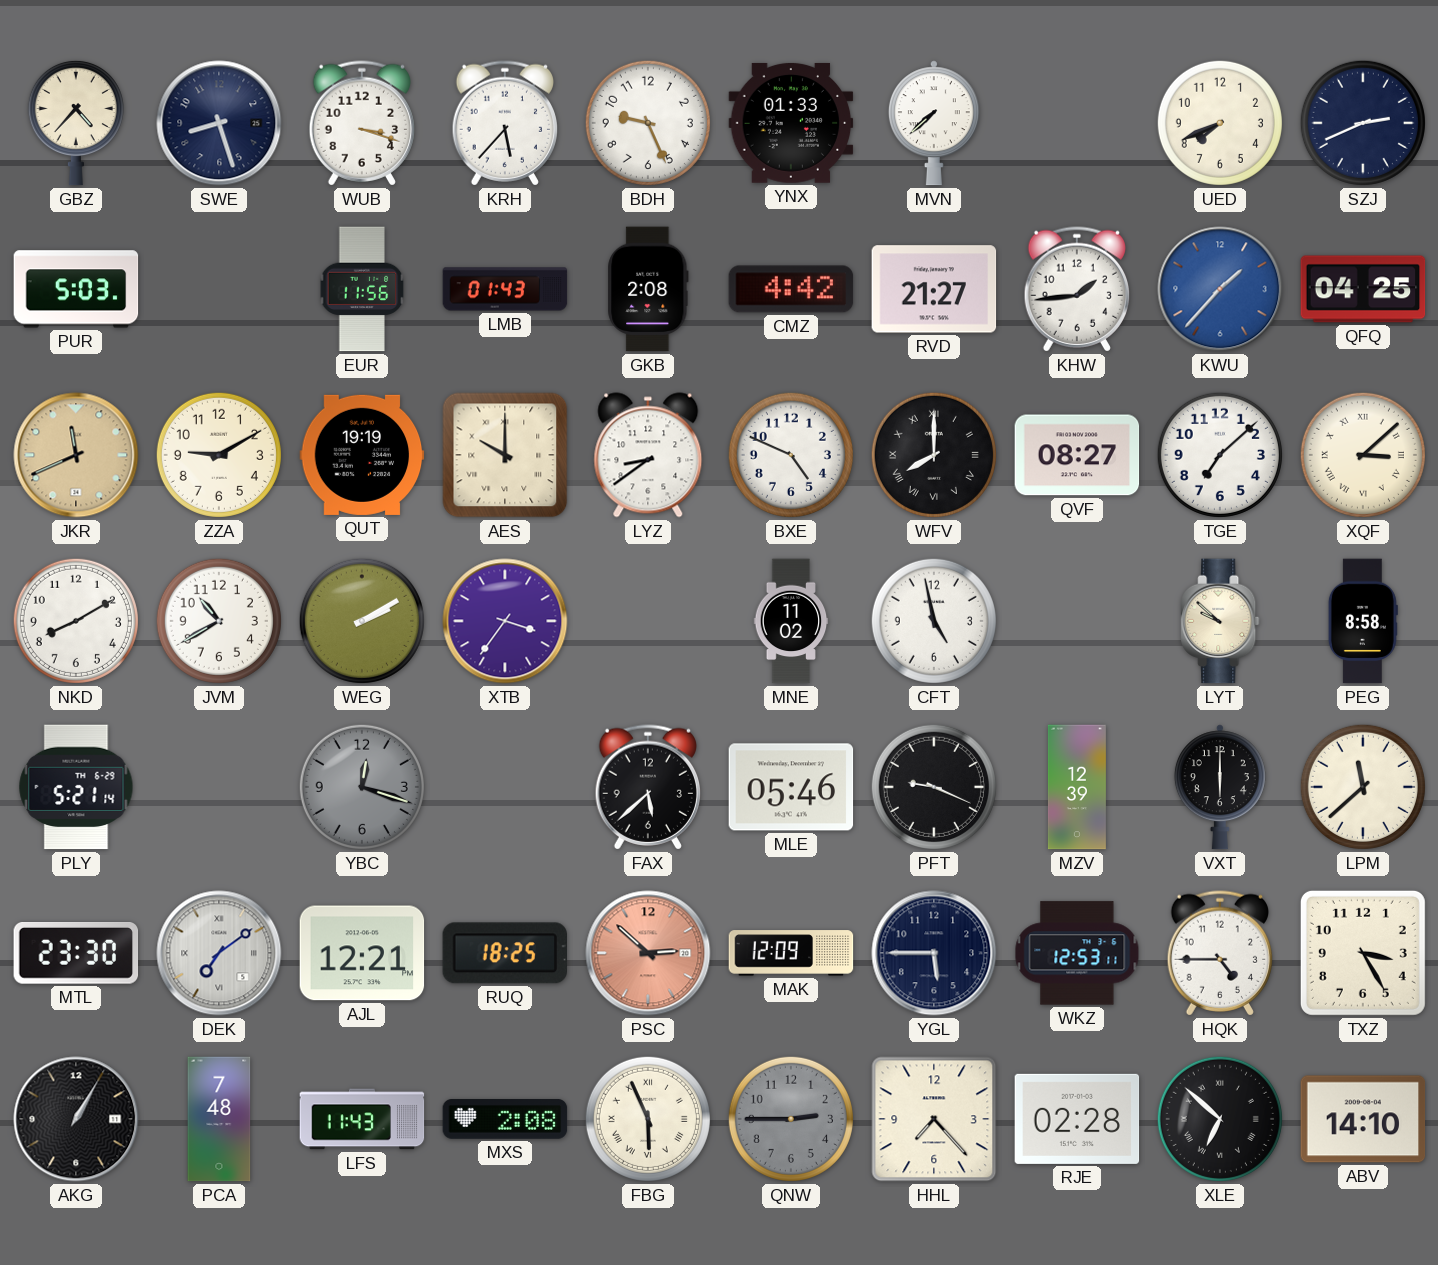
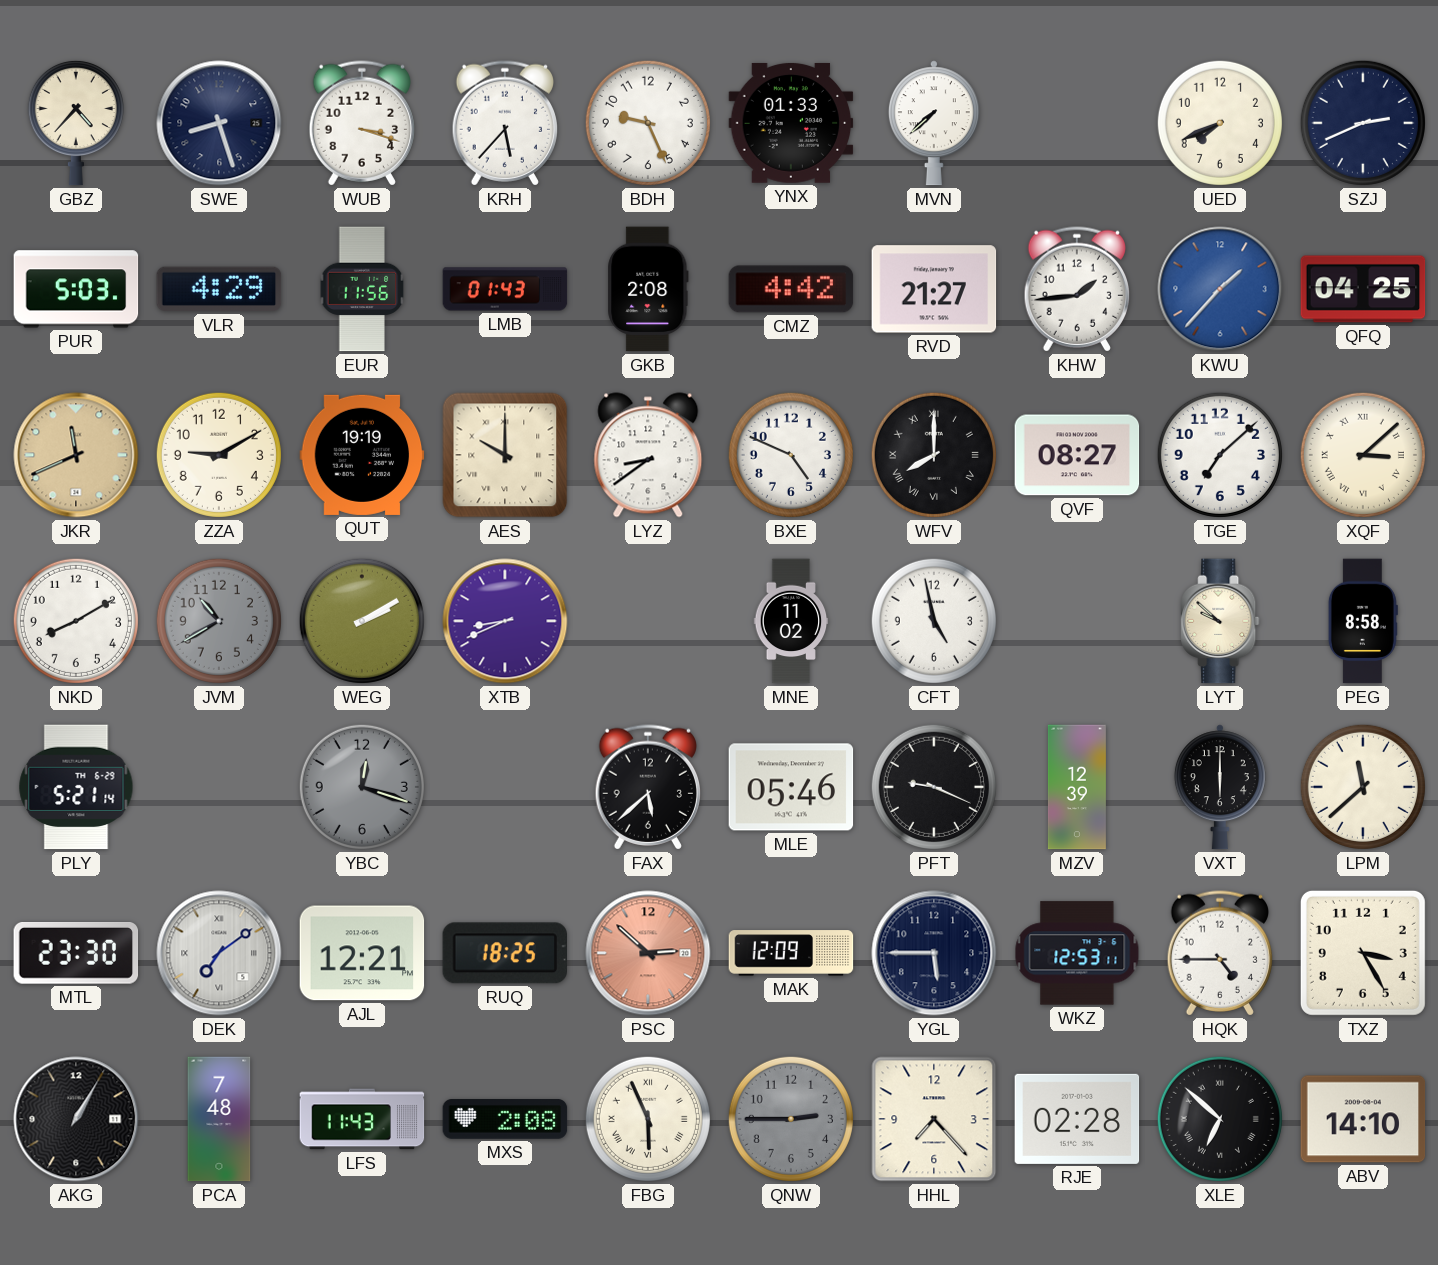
VLR: none -> 4:29
JVM dial: white -> grey
XTB: 3:36 -> 8:41
